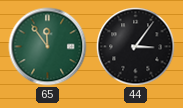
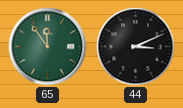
44: 3:06 -> 3:11
